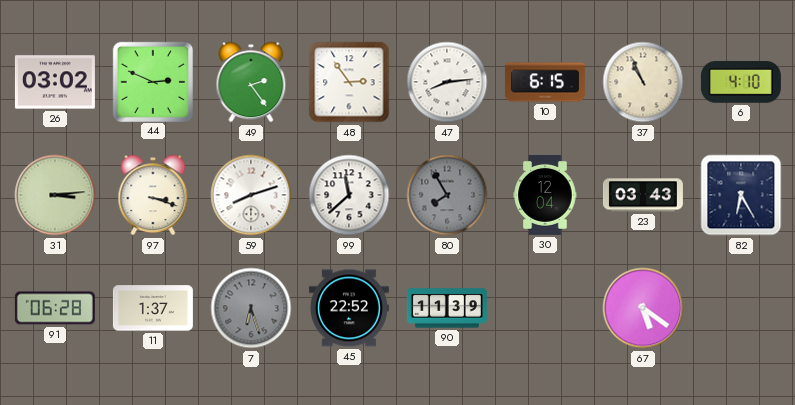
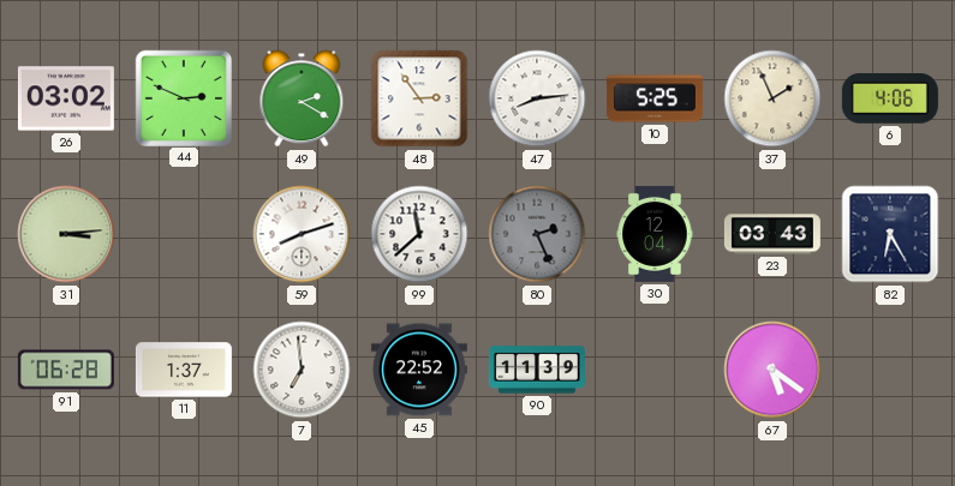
49: 2:24 -> 2:20
10: 6:15 -> 5:25
37: 10:56 -> 1:56
6: 4:10 -> 4:06
97: 3:18 -> none
80: 7:55 -> 2:26
7: 6:27 -> 6:59
7 dial: grey -> white
